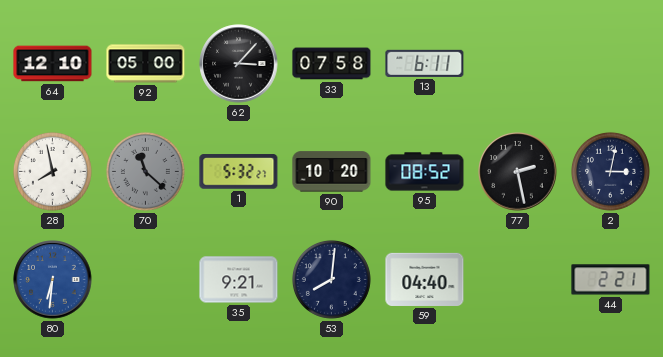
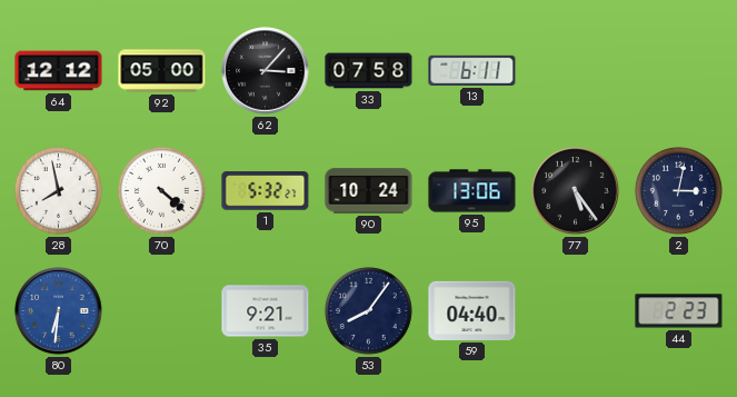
64: 12:10 -> 12:12
70: 11:22 -> 4:22
70 dial: grey -> white
90: 10:20 -> 10:24
95: 08:52 -> 13:06
77: 2:28 -> 5:24
53: 8:01 -> 8:06
44: 2:21 -> 2:23
